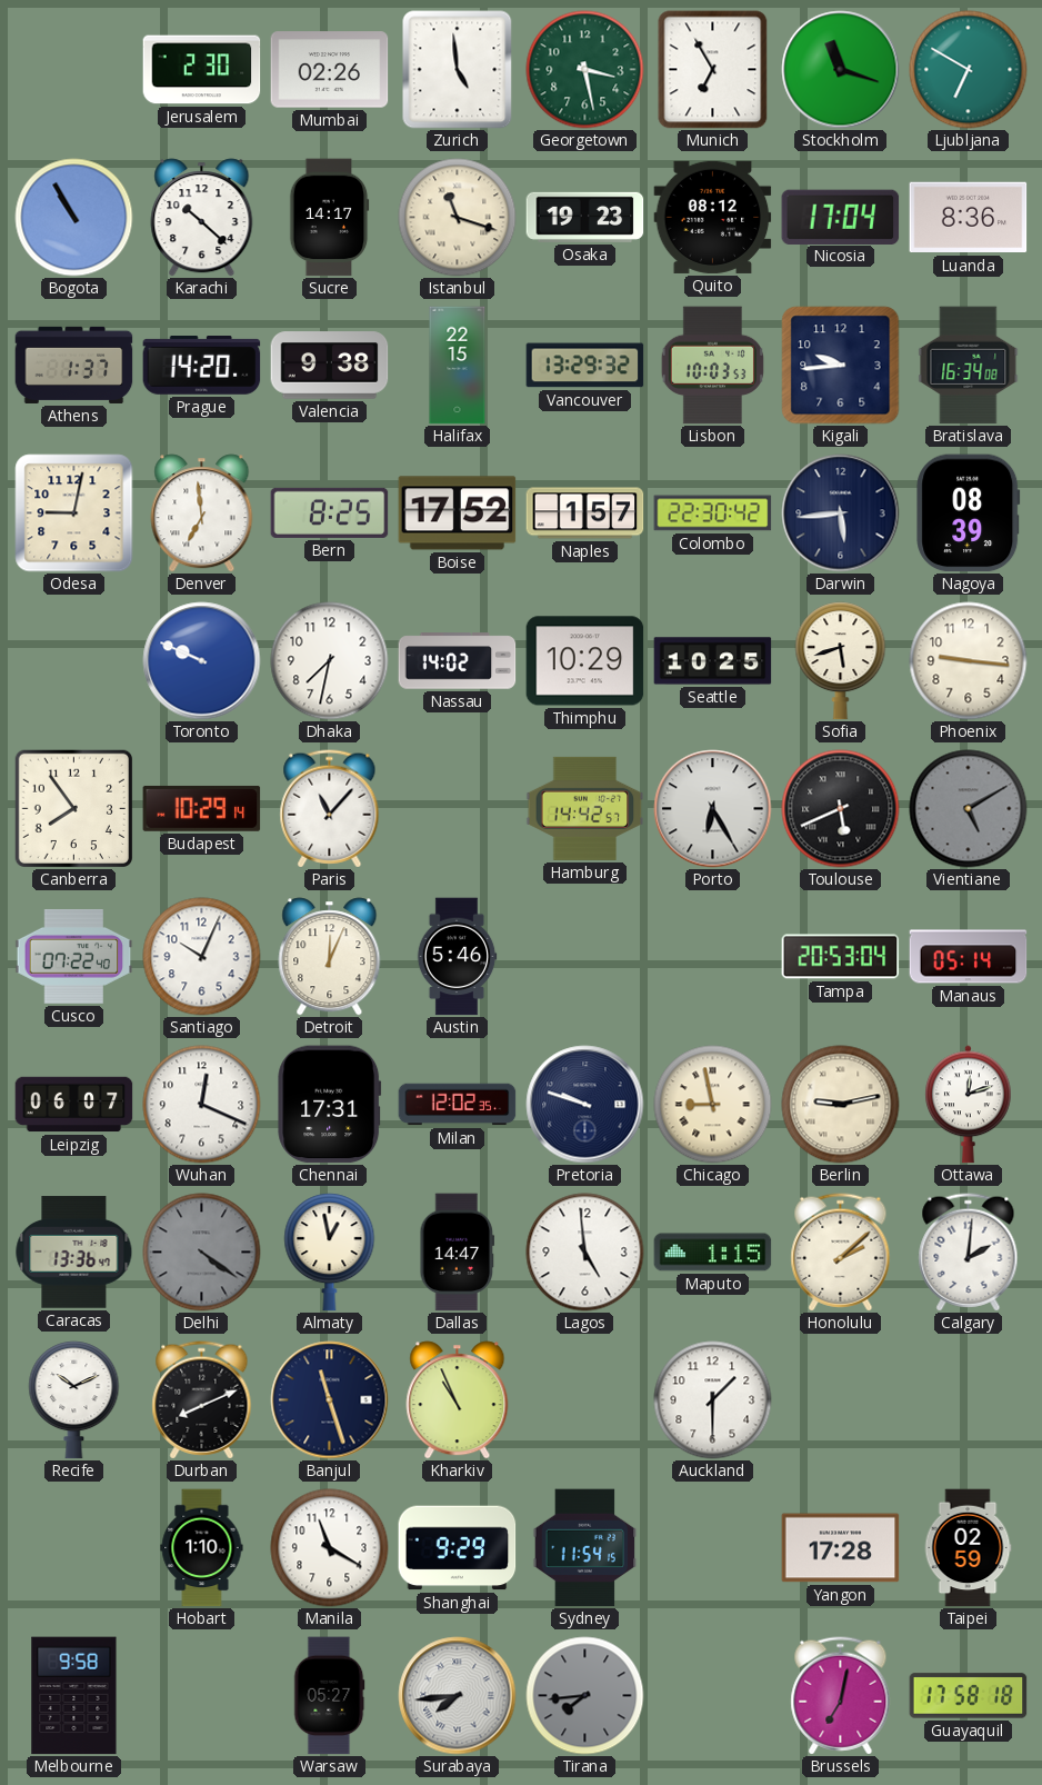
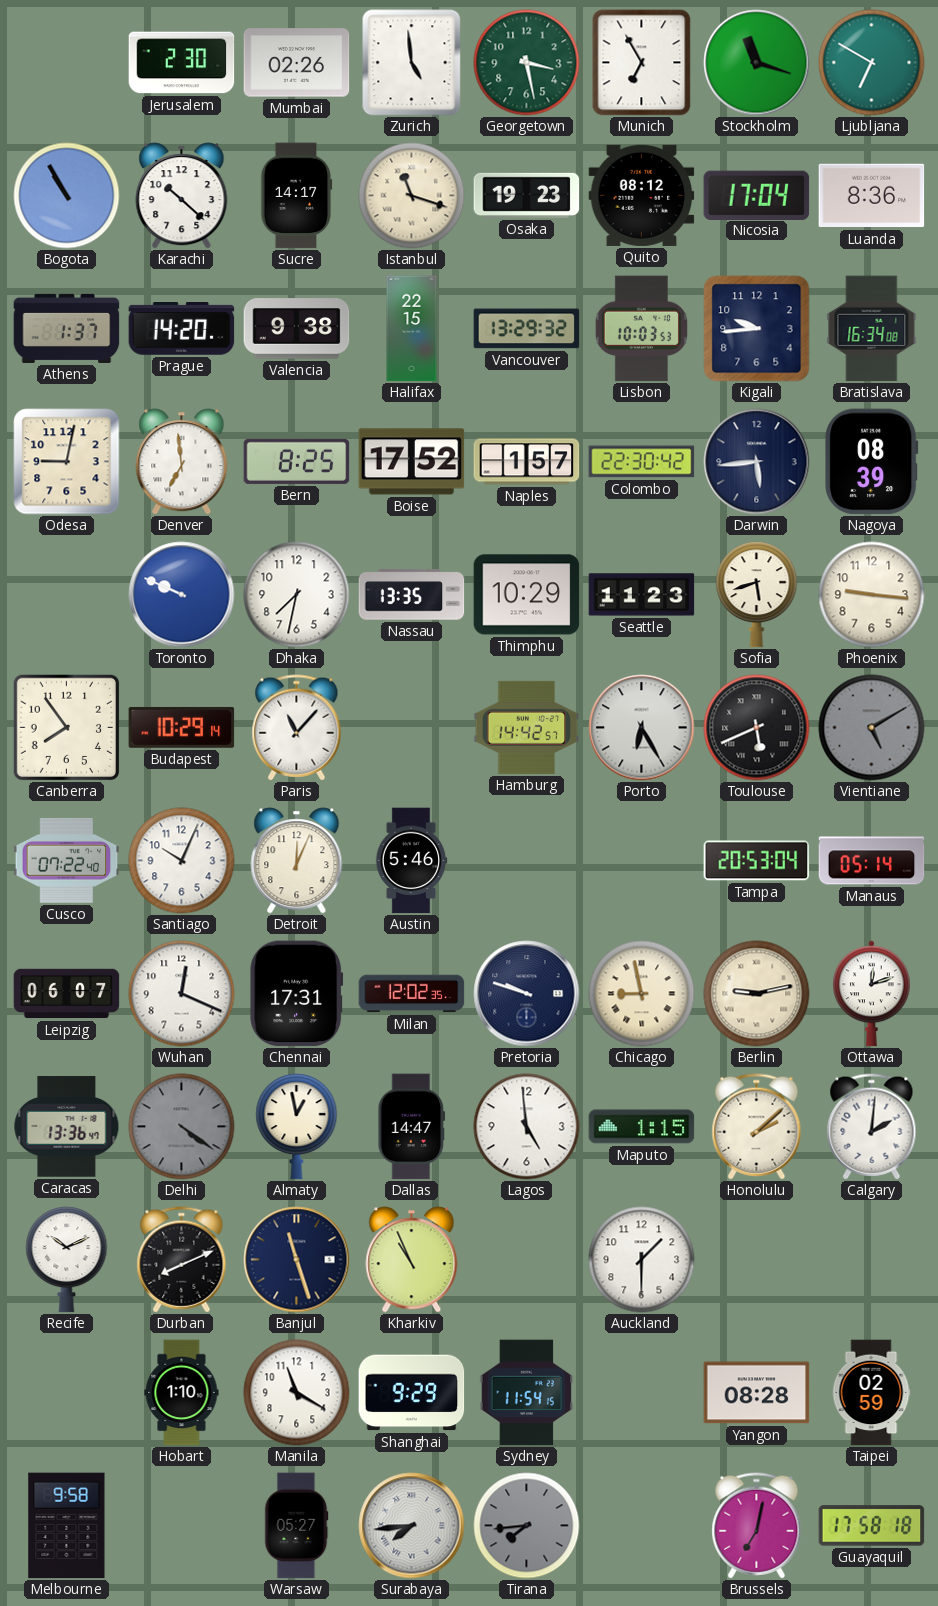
Nassau: 14:02 -> 13:35
Seattle: 10:25 -> 11:23
Yangon: 17:28 -> 08:28
